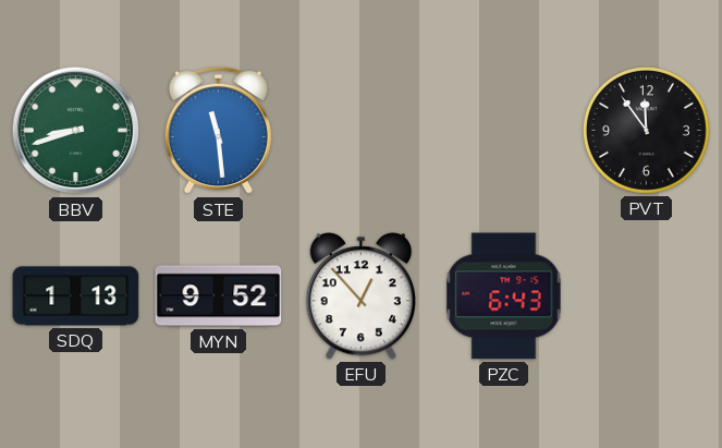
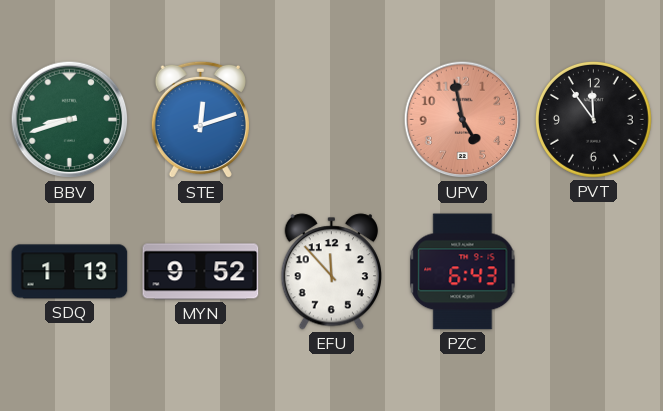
STE: 11:29 -> 12:12
UPV: none -> 4:58
EFU: 12:53 -> 11:53
